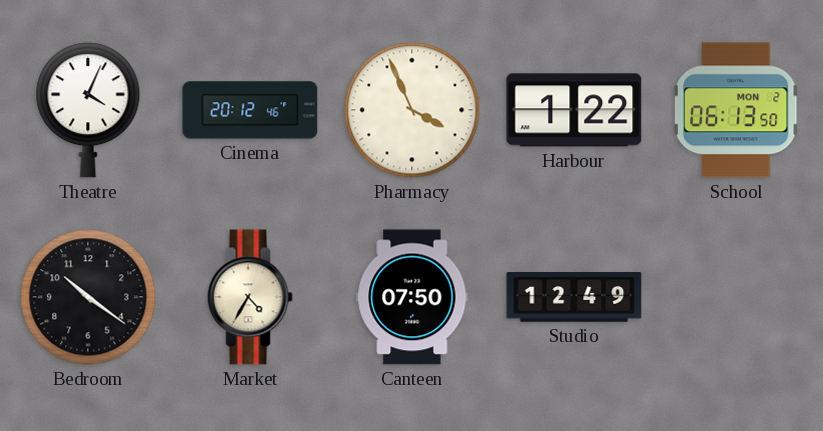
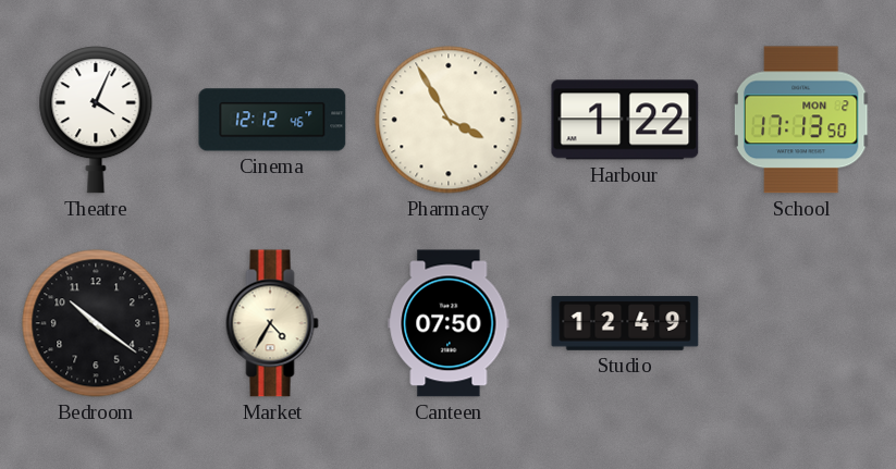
Cinema: 20:12 -> 12:12
Pharmacy: 3:56 -> 3:55
School: 06:13 -> 17:13
